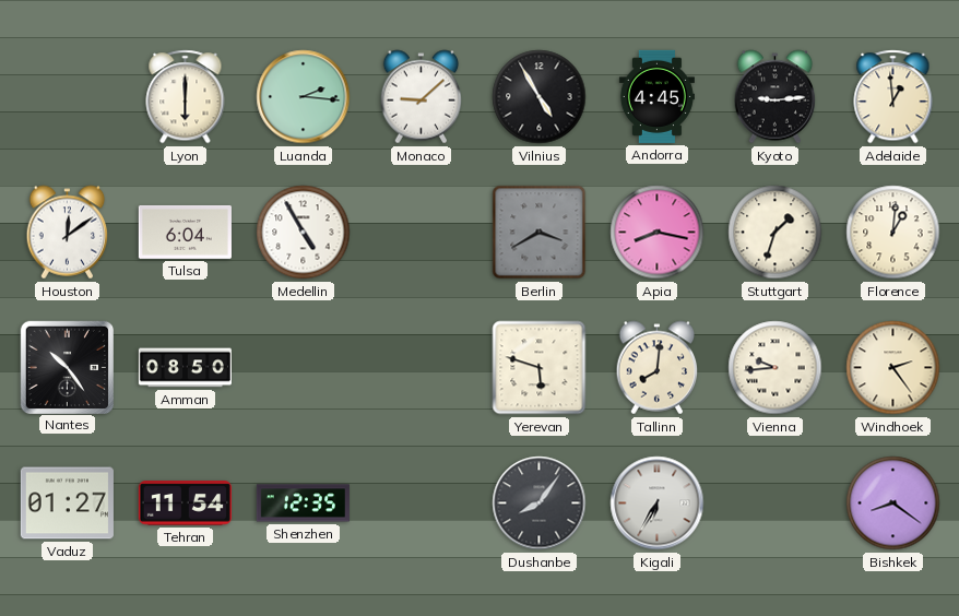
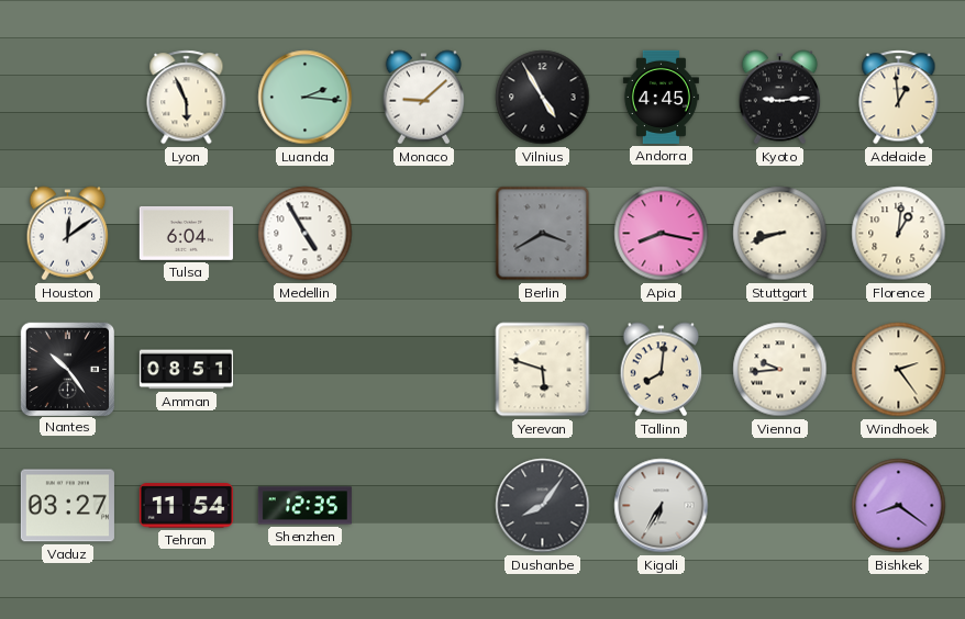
Lyon: 6:00 -> 5:56
Stuttgart: 1:33 -> 8:42
Amman: 08:50 -> 08:51
Vaduz: 01:27 -> 03:27
